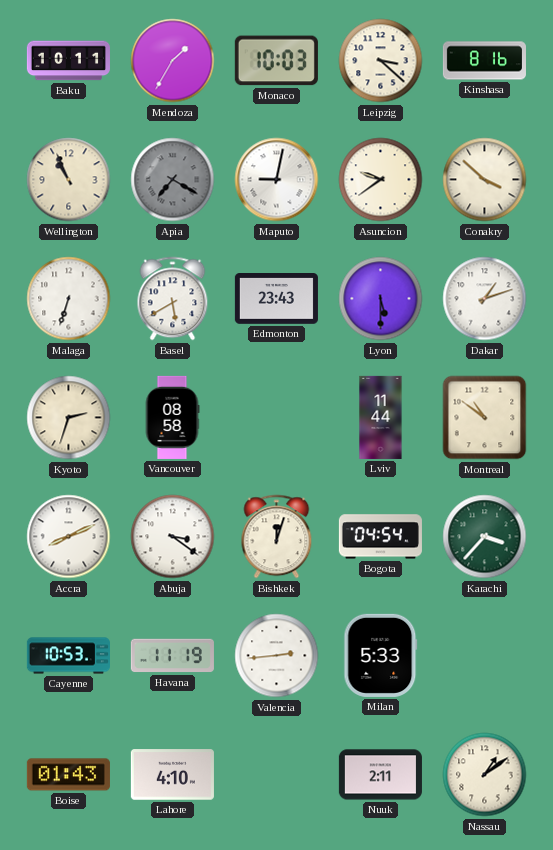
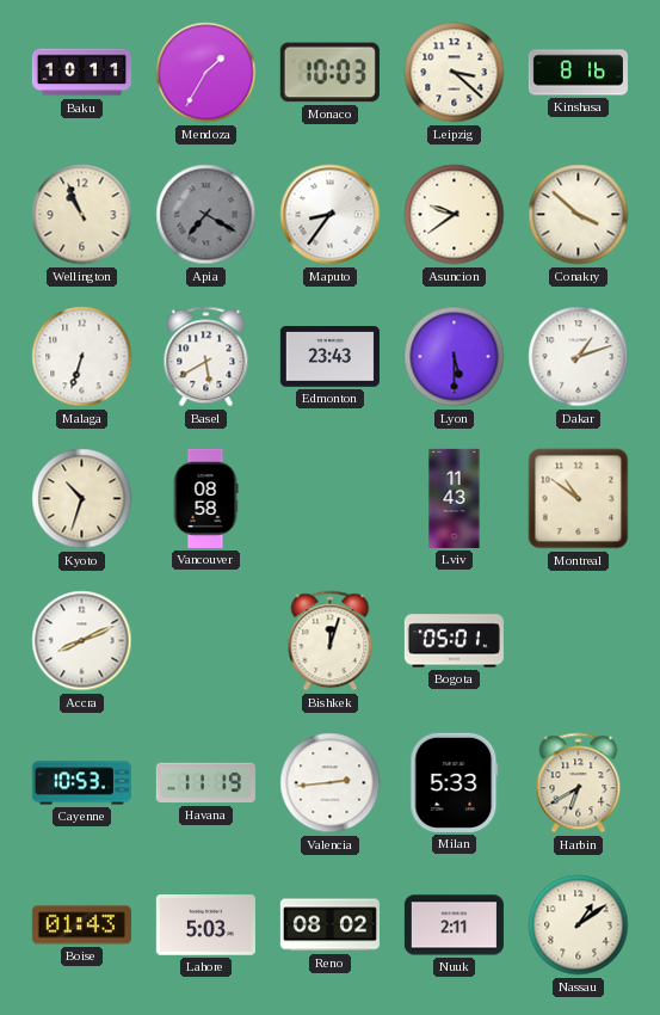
Maputo: 9:02 -> 8:36
Kyoto: 2:33 -> 10:33
Lviv: 11:44 -> 11:43
Abuja: 3:21 -> none
Bogota: 04:54 -> 05:01
Karachi: 3:37 -> none
Harbin: none -> 6:40
Lahore: 4:10 -> 5:03
Reno: none -> 08:02
